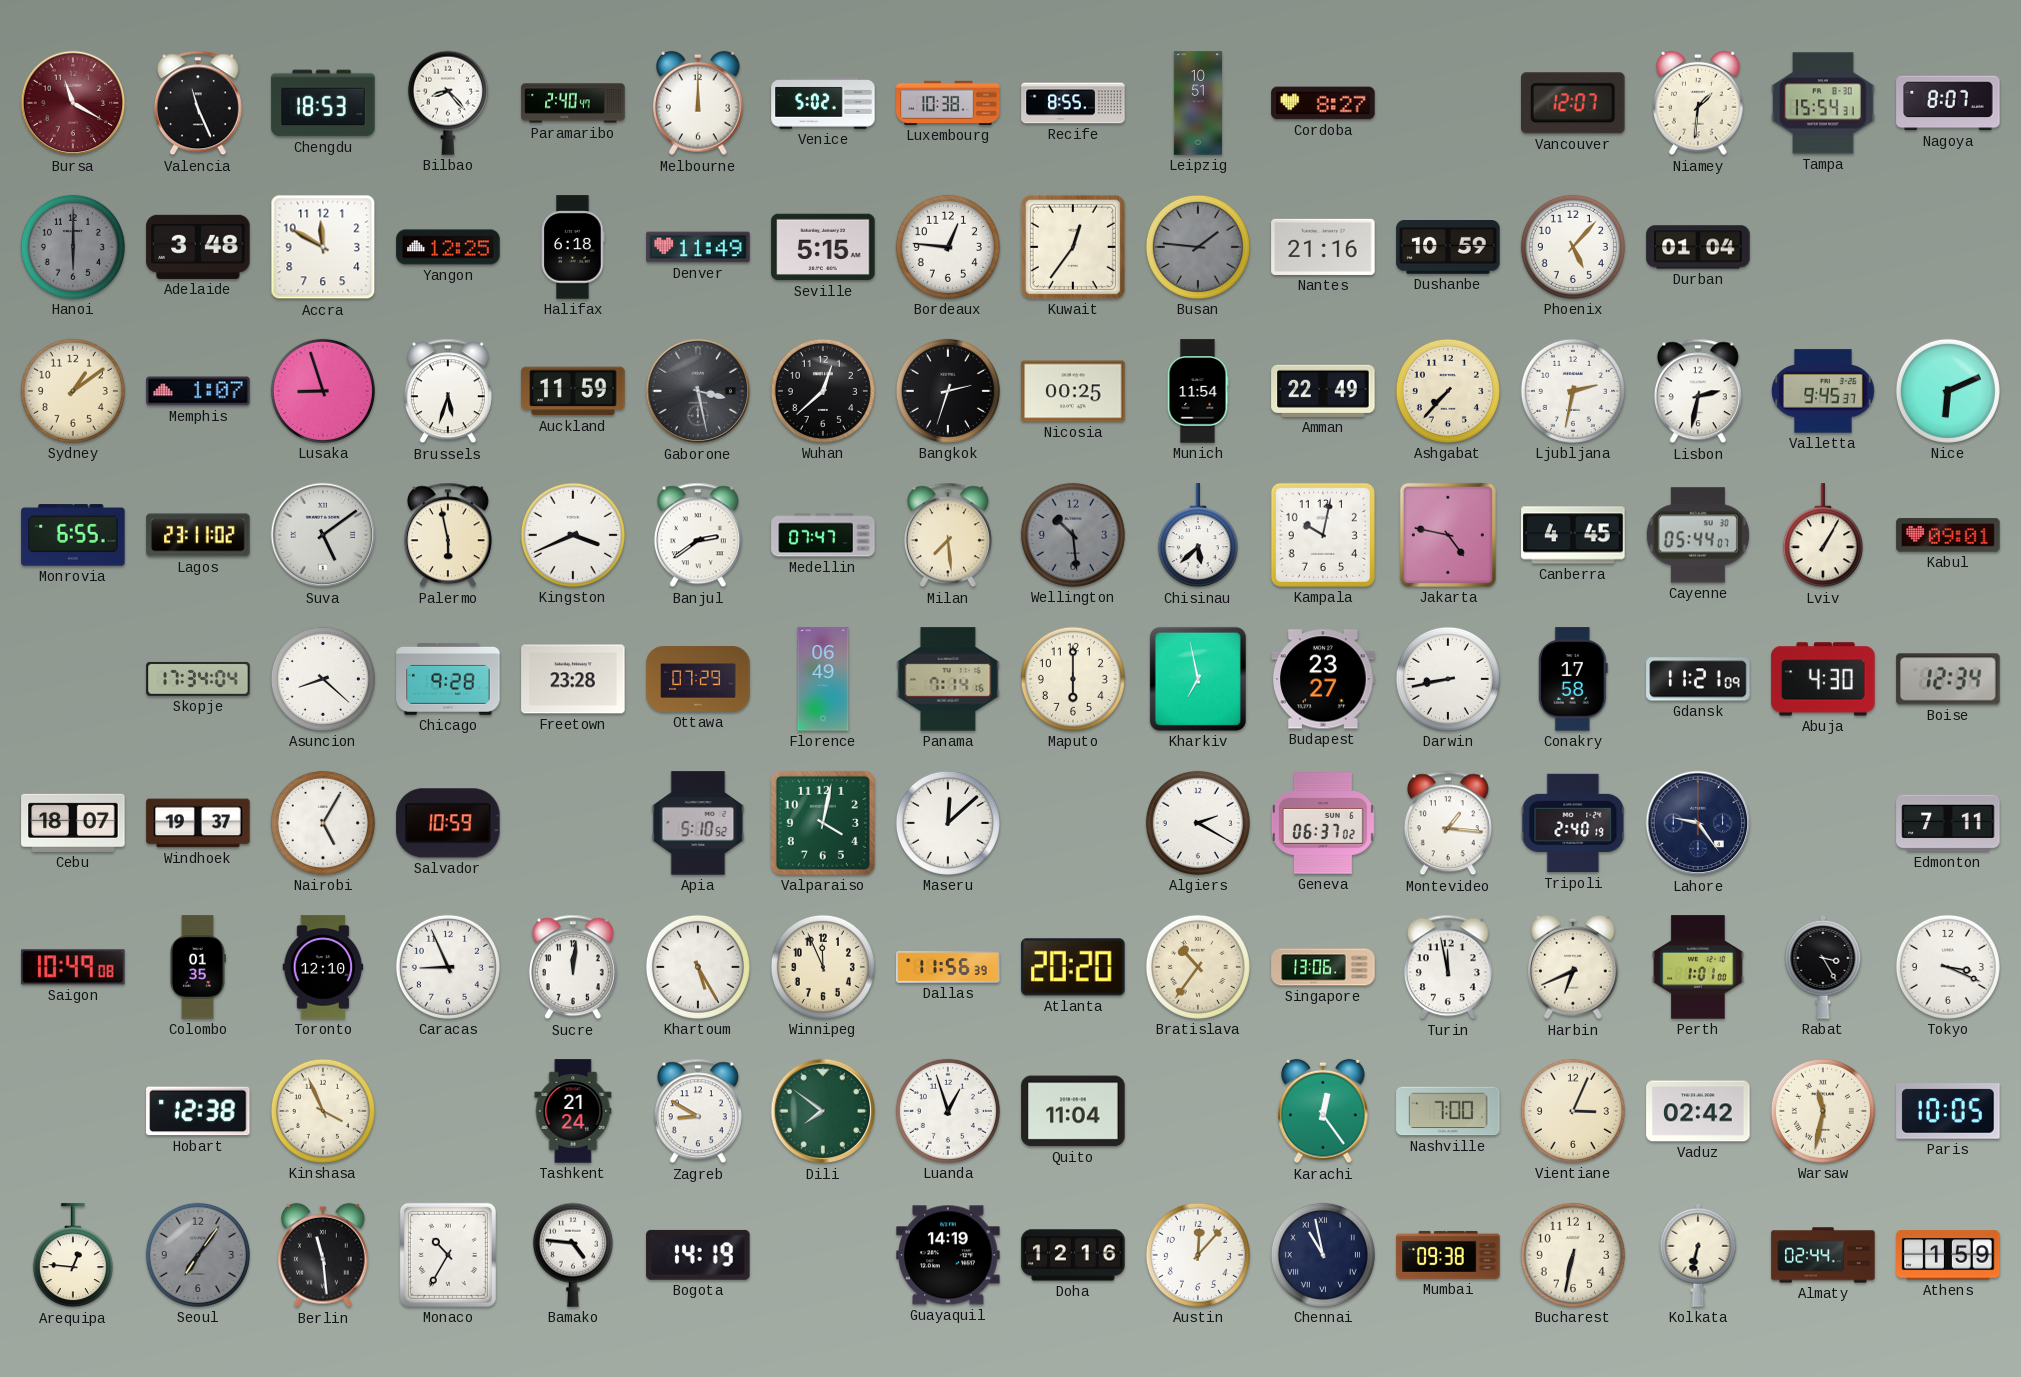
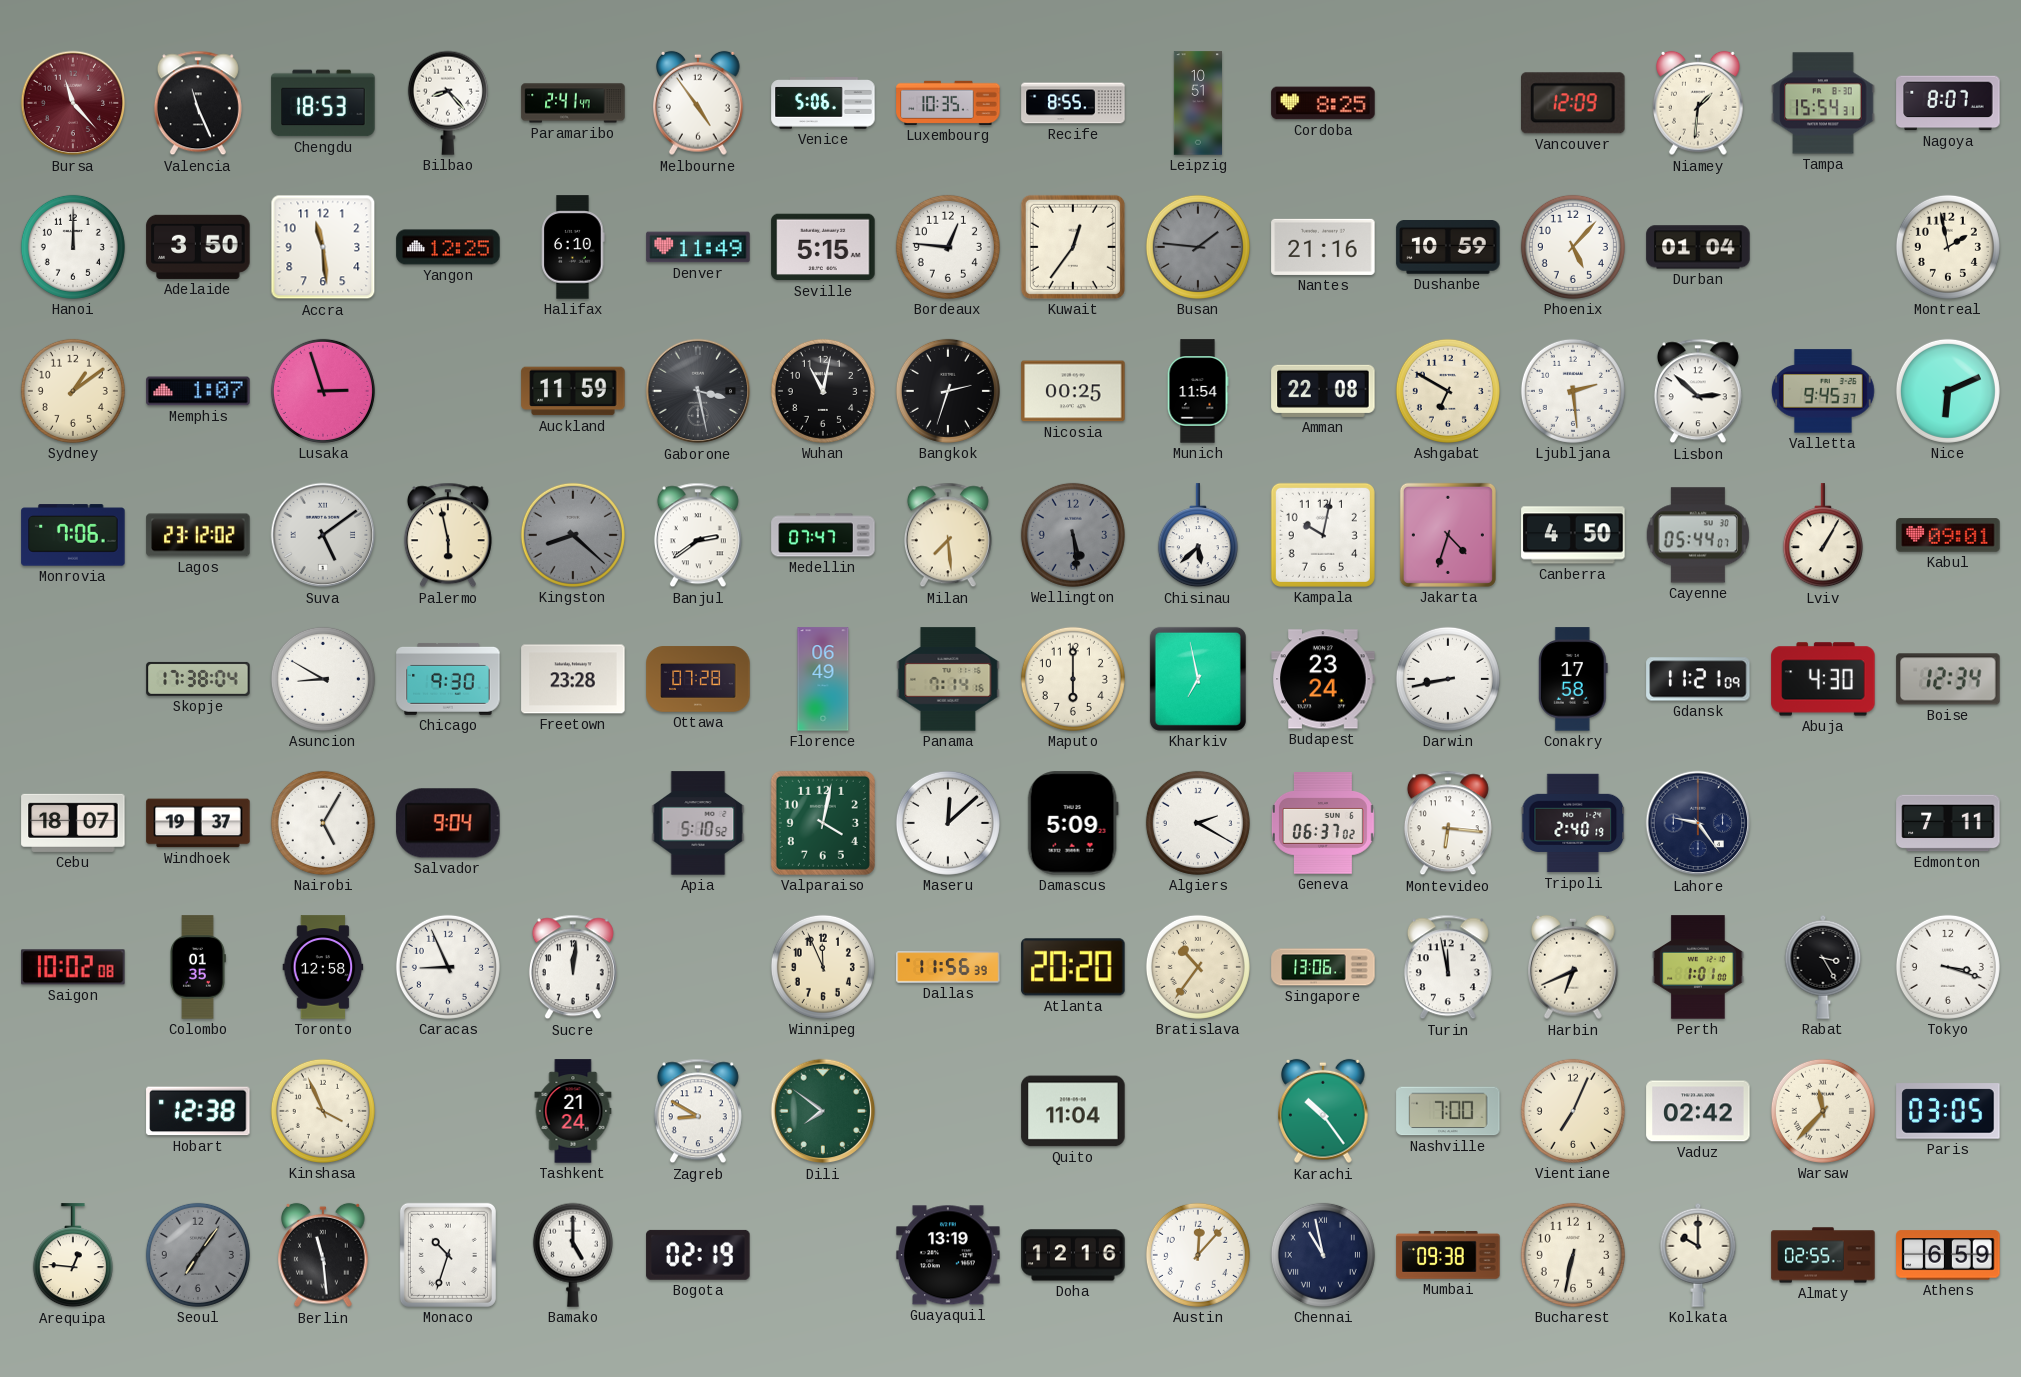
Bursa: 11:20 -> 11:23
Paramaribo: 2:40 -> 2:41
Melbourne: 12:00 -> 4:54
Venice: 5:02 -> 5:06
Luxembourg: 10:38 -> 10:35
Cordoba: 8:27 -> 8:25
Vancouver: 12:07 -> 12:09
Hanoi: 6:00 -> 12:00
Hanoi dial: grey -> white
Adelaide: 3:48 -> 3:50
Accra: 11:50 -> 11:29
Halifax: 6:18 -> 6:10
Montreal: none -> 1:58
Lusaka: 8:57 -> 2:57
Brussels: 5:33 -> none
Wuhan: 12:38 -> 11:02
Amman: 22:49 -> 22:08
Ashgabat: 7:37 -> 6:50
Ljubljana: 2:32 -> 2:29
Lisbon: 2:32 -> 2:52
Monrovia: 6:55 -> 7:06
Lagos: 23:11 -> 23:12
Kingston: 3:41 -> 8:22
Kingston dial: white -> grey
Wellington: 10:29 -> 5:29
Jakarta: 4:47 -> 4:33
Canberra: 4:45 -> 4:50
Skopje: 17:34 -> 17:38
Asuncion: 8:22 -> 8:50
Chicago: 9:28 -> 9:30
Ottawa: 07:29 -> 07:28
Budapest: 23:27 -> 23:24
Salvador: 10:59 -> 9:04
Damascus: none -> 5:09
Montevideo: 1:16 -> 6:16
Saigon: 10:49 -> 10:02
Toronto: 12:10 -> 12:58
Khartoum: 5:25 -> none
Tokyo: 3:19 -> 3:18
Luanda: 12:57 -> none
Karachi: 12:24 -> 10:24
Vientiane: 3:04 -> 7:04
Warsaw: 11:32 -> 11:37
Paris: 10:05 -> 03:05
Monaco: 10:35 -> 10:33
Bamako: 4:46 -> 5:00
Bogota: 14:19 -> 02:19
Guayaquil: 14:19 -> 13:19
Kolkata: 6:32 -> 10:00
Almaty: 02:44 -> 02:55
Athens: 1:59 -> 6:59
